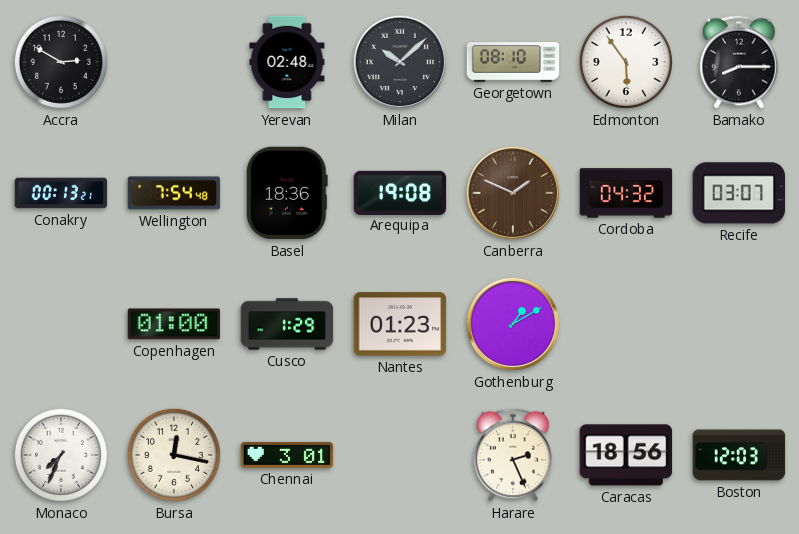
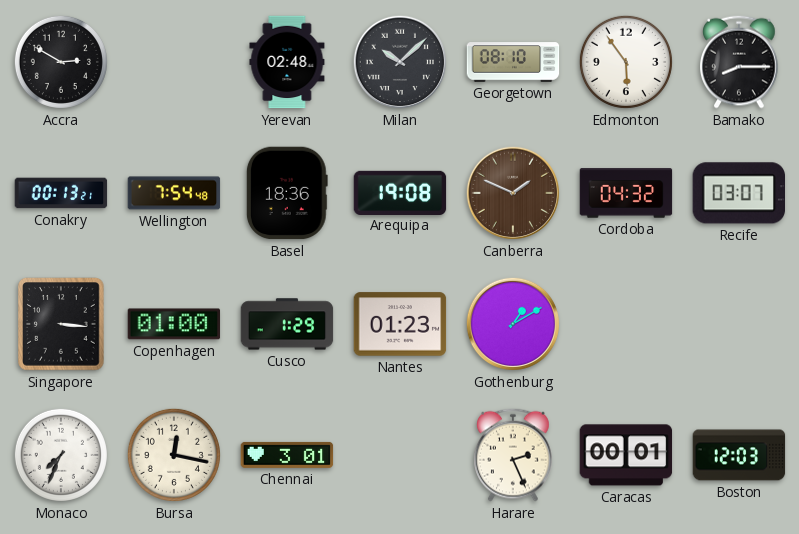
Singapore: none -> 3:16
Caracas: 18:56 -> 00:01
